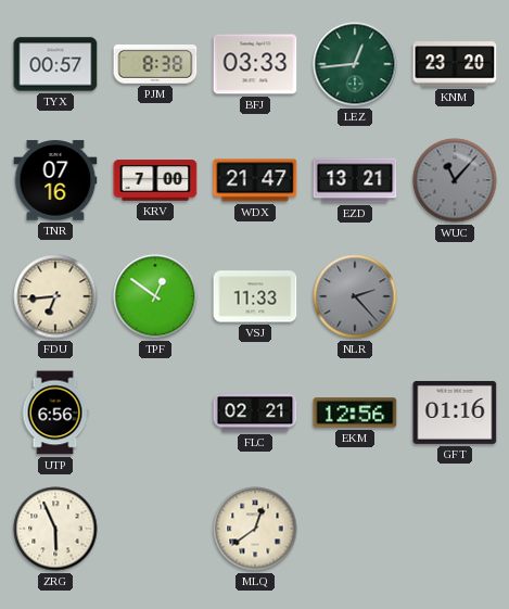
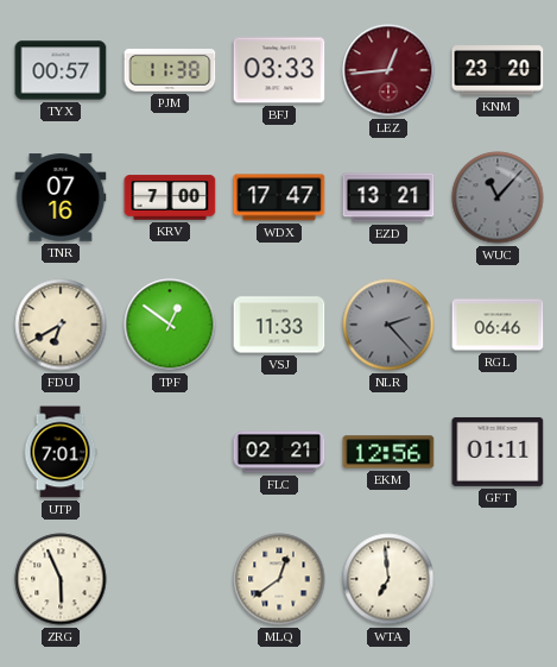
PJM: 8:38 -> 11:38
LEZ dial: green -> burgundy
WDX: 21:47 -> 17:47
FDU: 6:44 -> 6:40
RGL: none -> 06:46
UTP: 6:56 -> 7:01
GFT: 01:16 -> 01:11
WTA: none -> 6:59
